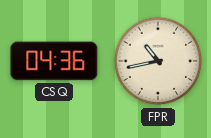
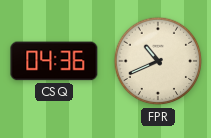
FPR: 10:43 -> 10:41
